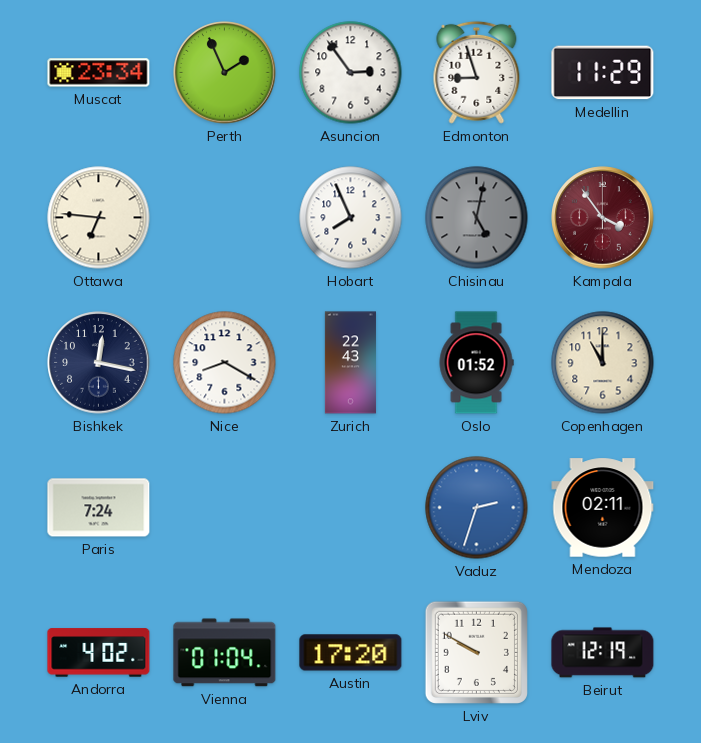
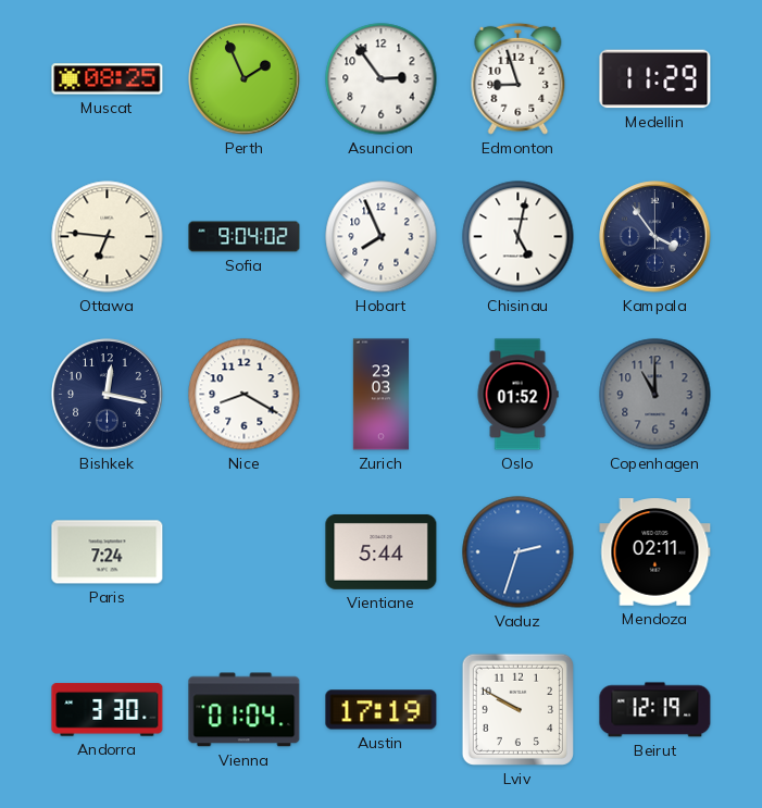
Muscat: 23:34 -> 08:25
Sofia: none -> 9:04
Chisinau dial: grey -> white
Kampala dial: burgundy -> navy
Zurich: 22:43 -> 23:03
Copenhagen dial: cream -> grey
Vientiane: none -> 5:44
Andorra: 4:02 -> 3:30
Austin: 17:20 -> 17:19
